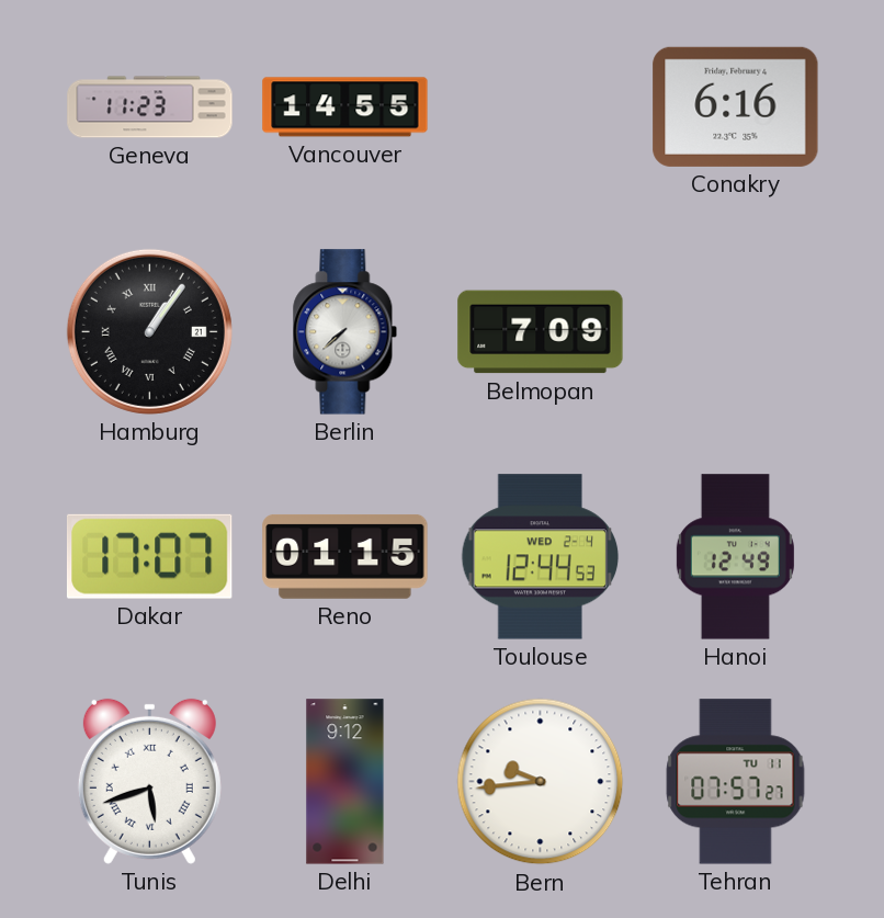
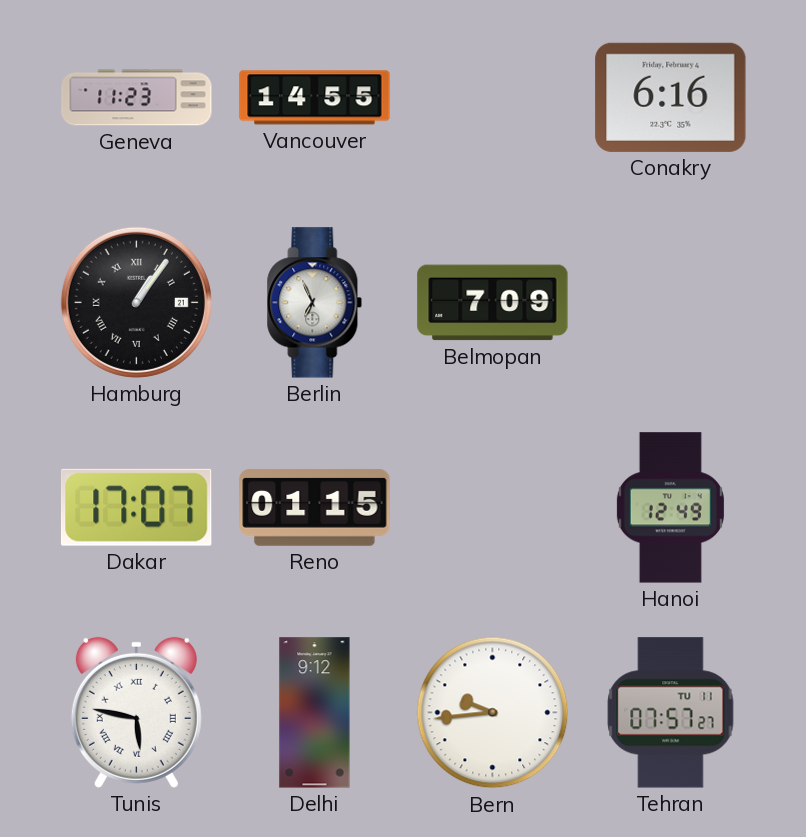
Berlin: 7:38 -> 6:56
Toulouse: 12:44 -> none
Tunis: 5:42 -> 5:47
